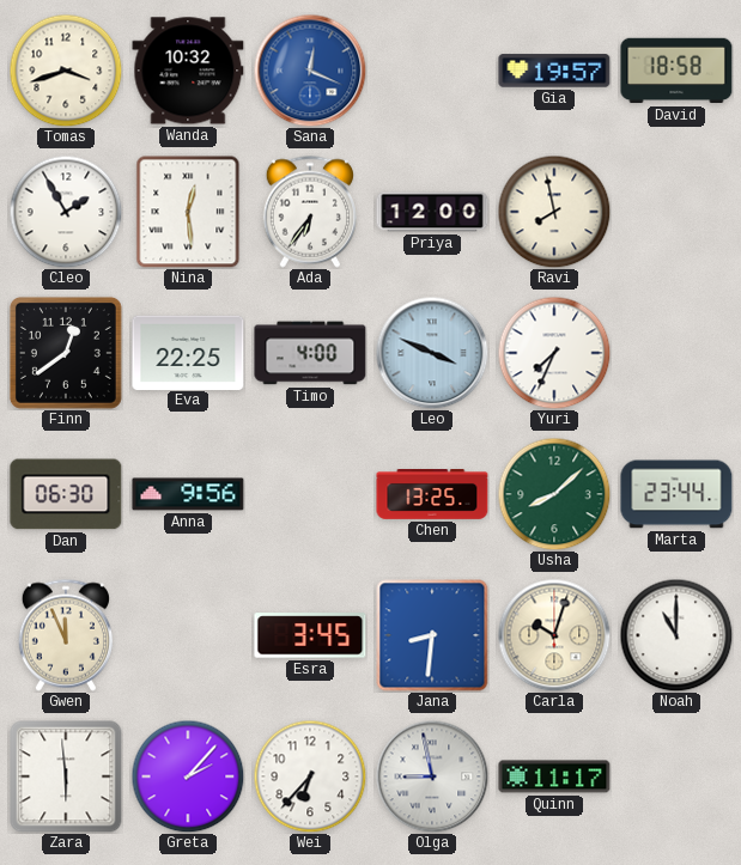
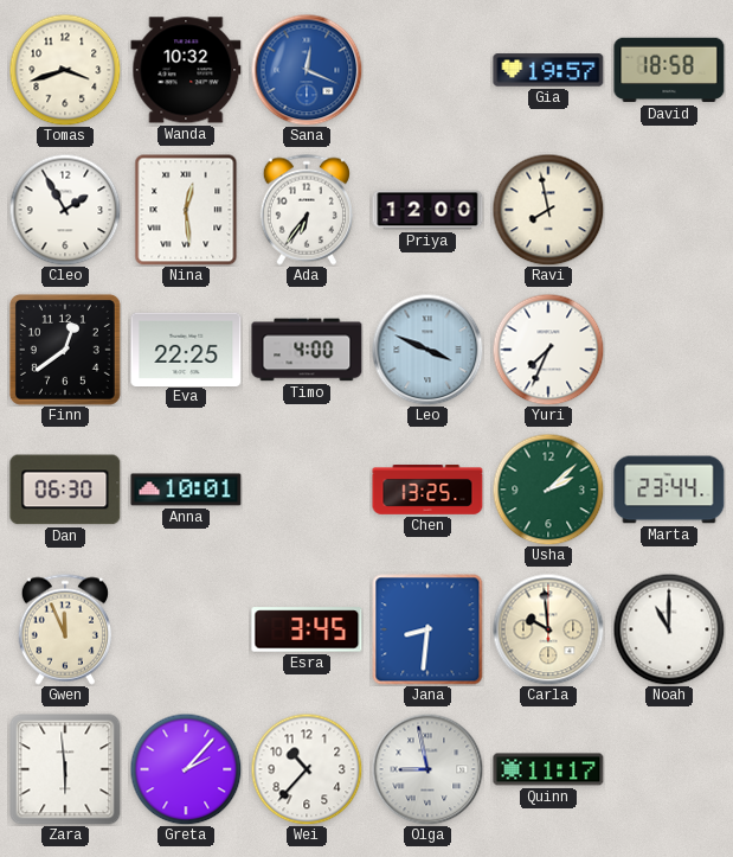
Anna: 9:56 -> 10:01
Usha: 8:08 -> 2:08
Carla: 10:03 -> 9:59
Wei: 6:37 -> 10:37
